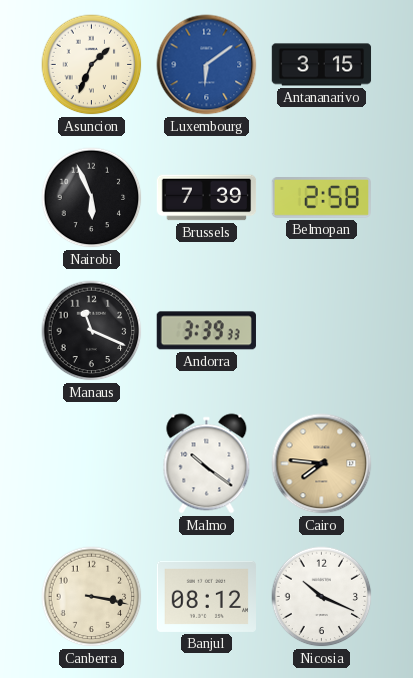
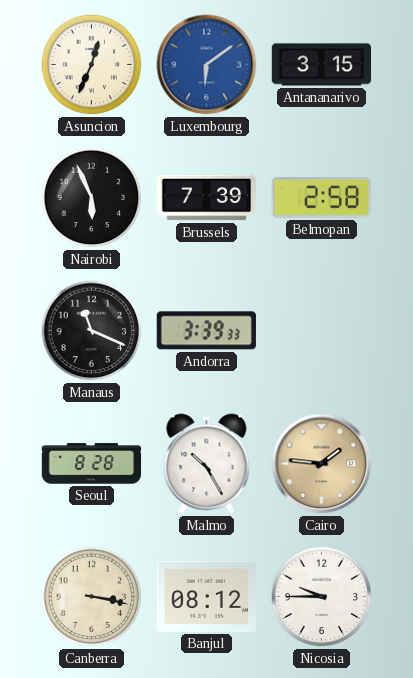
Asuncion: 1:34 -> 12:34
Seoul: none -> 8:28
Malmo: 10:21 -> 10:25
Cairo: 7:46 -> 1:46
Nicosia: 10:19 -> 9:45
